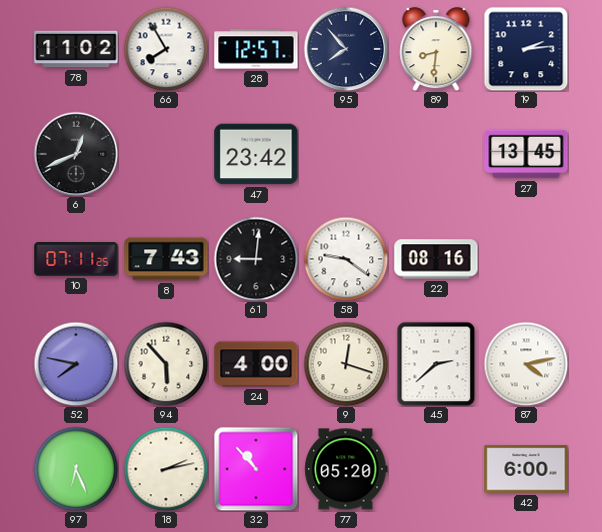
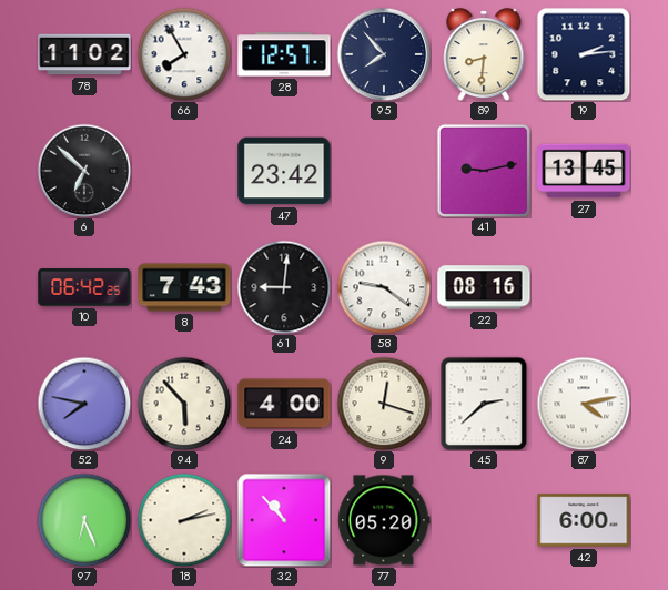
6: 12:41 -> 6:52
41: none -> 9:13
10: 07:11 -> 06:42
